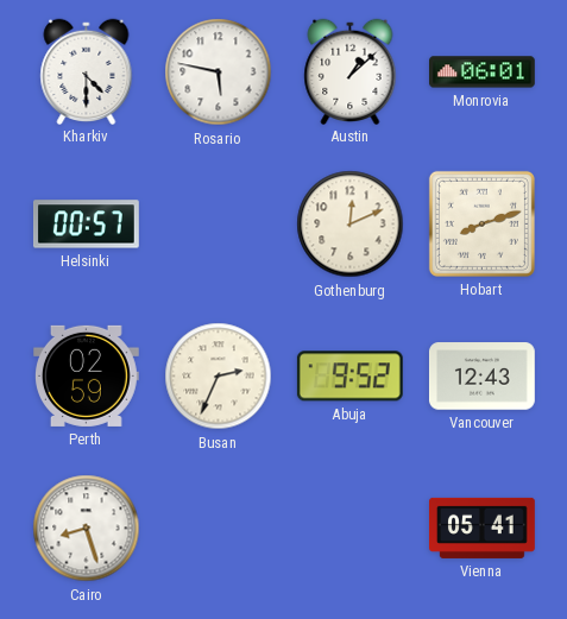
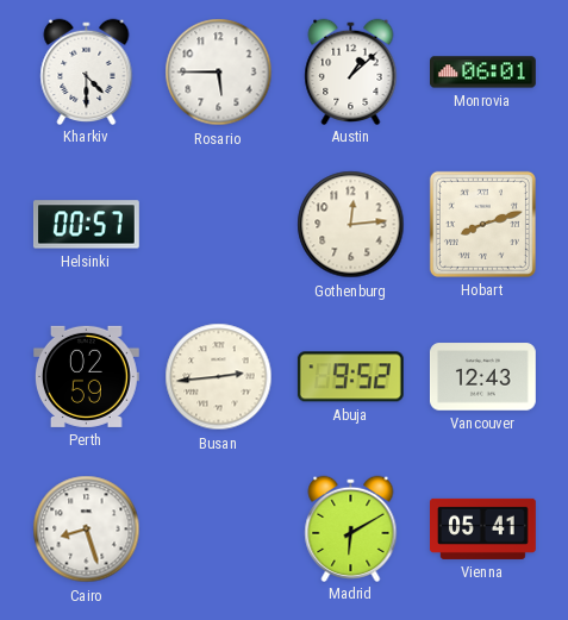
Rosario: 5:47 -> 5:45
Gothenburg: 12:11 -> 12:14
Busan: 2:34 -> 2:44
Madrid: none -> 6:10
